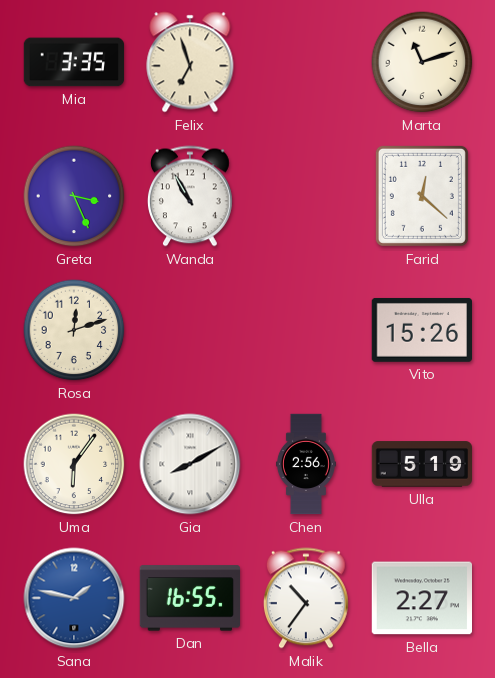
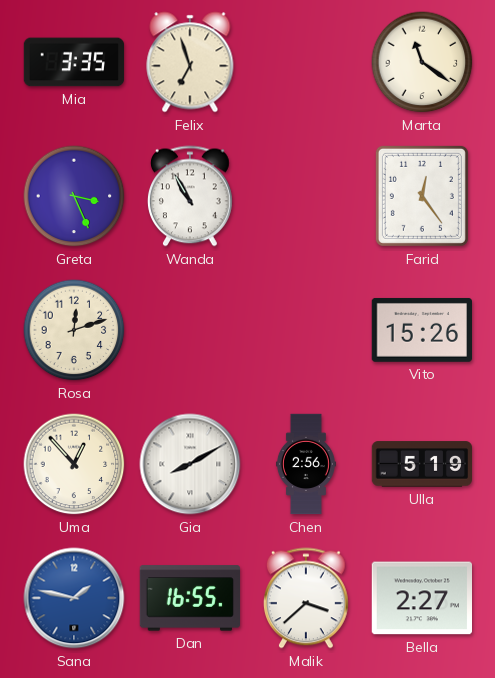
Marta: 11:12 -> 11:21
Farid: 12:22 -> 12:24
Uma: 6:06 -> 12:53
Malik: 10:36 -> 3:38
